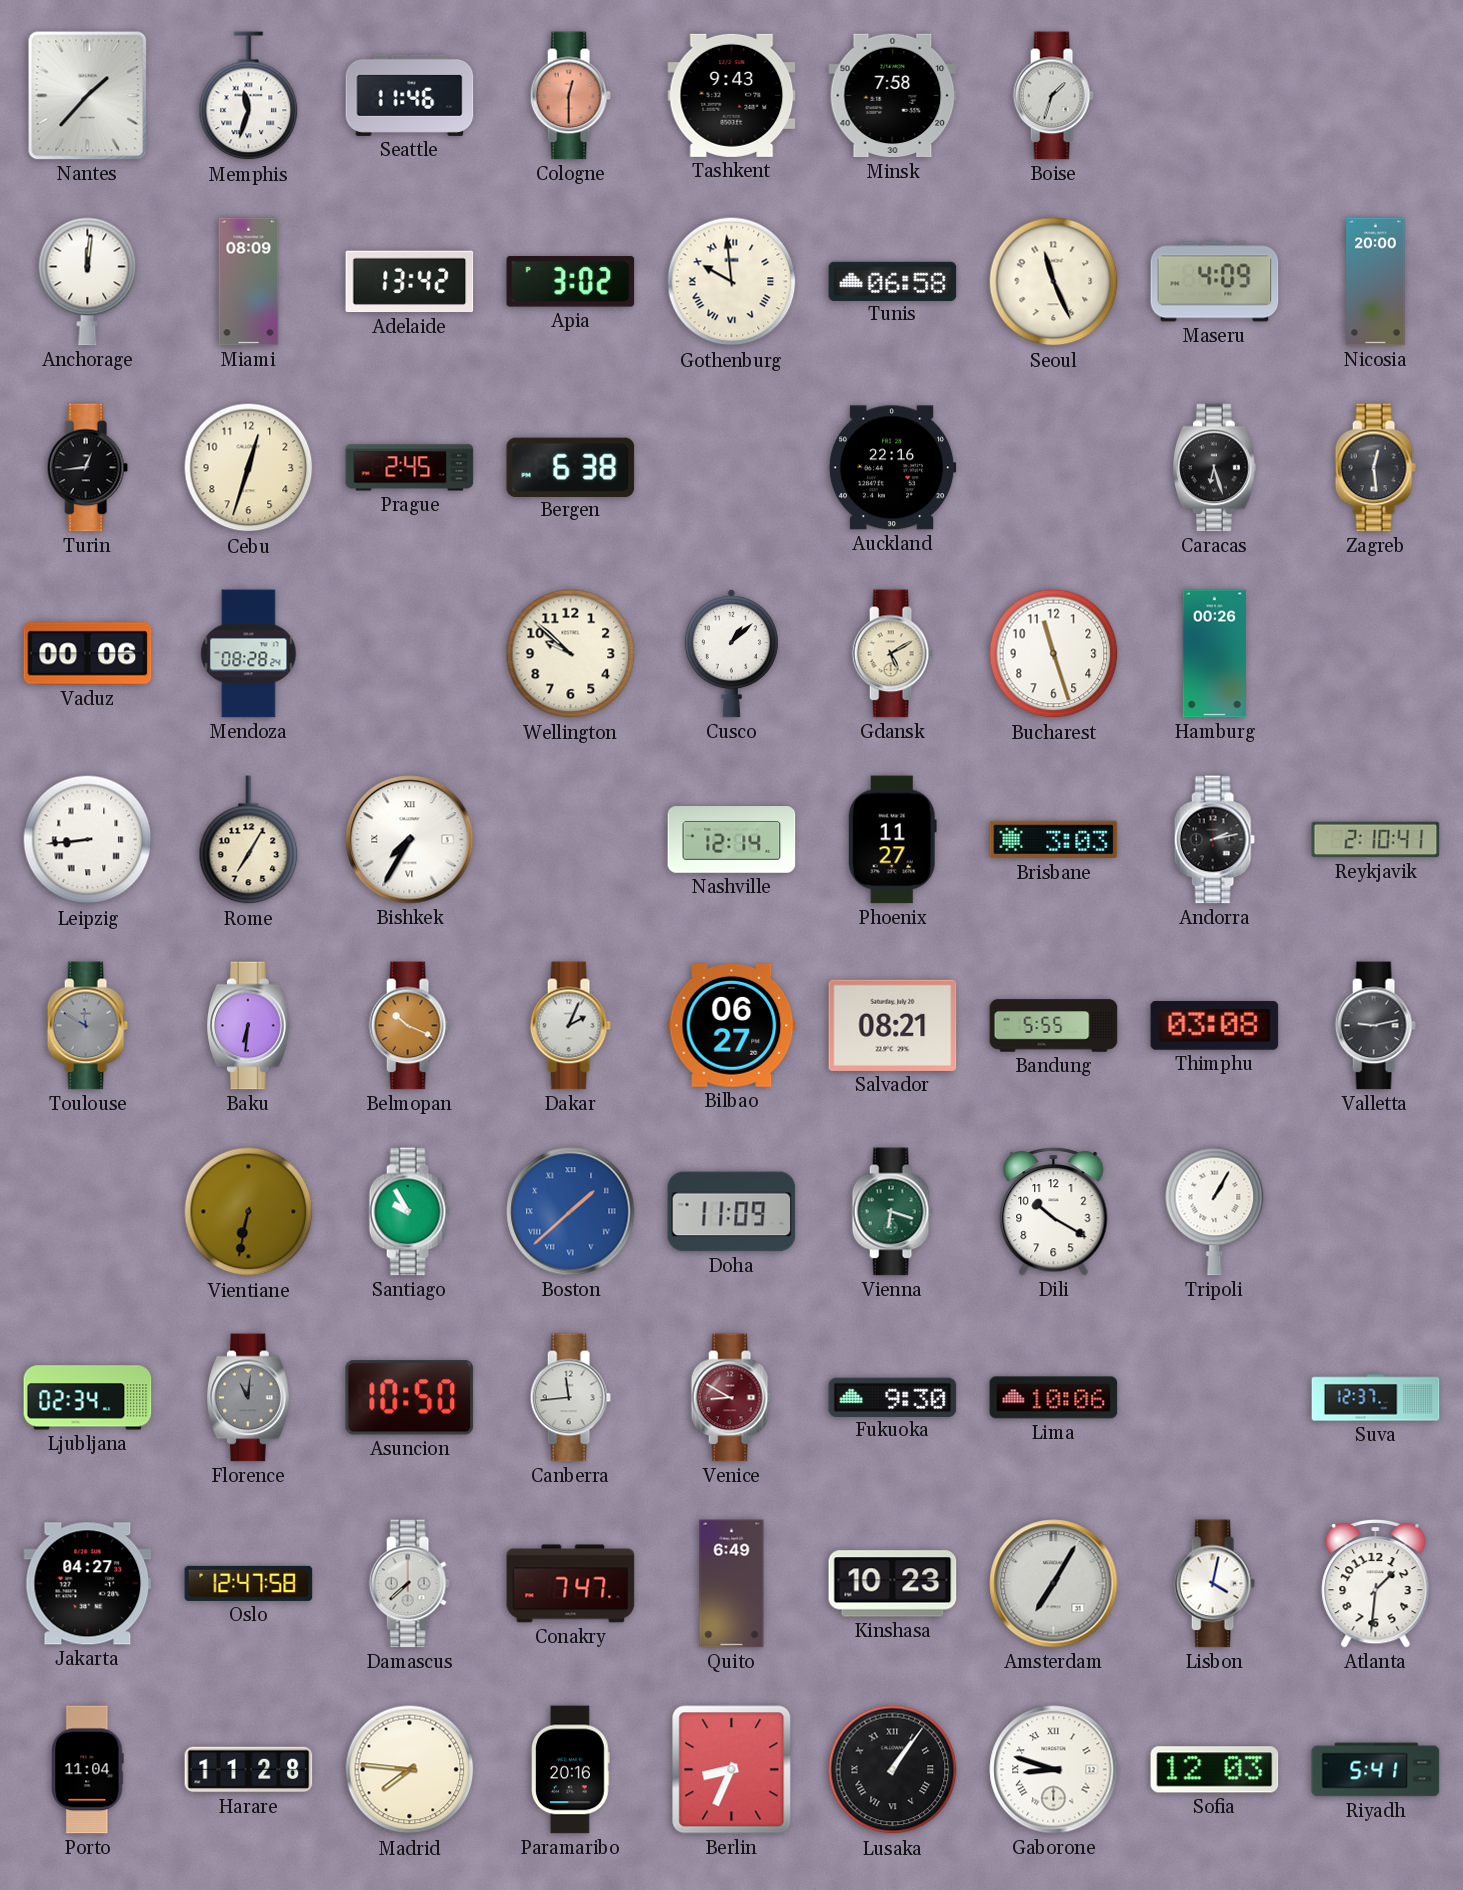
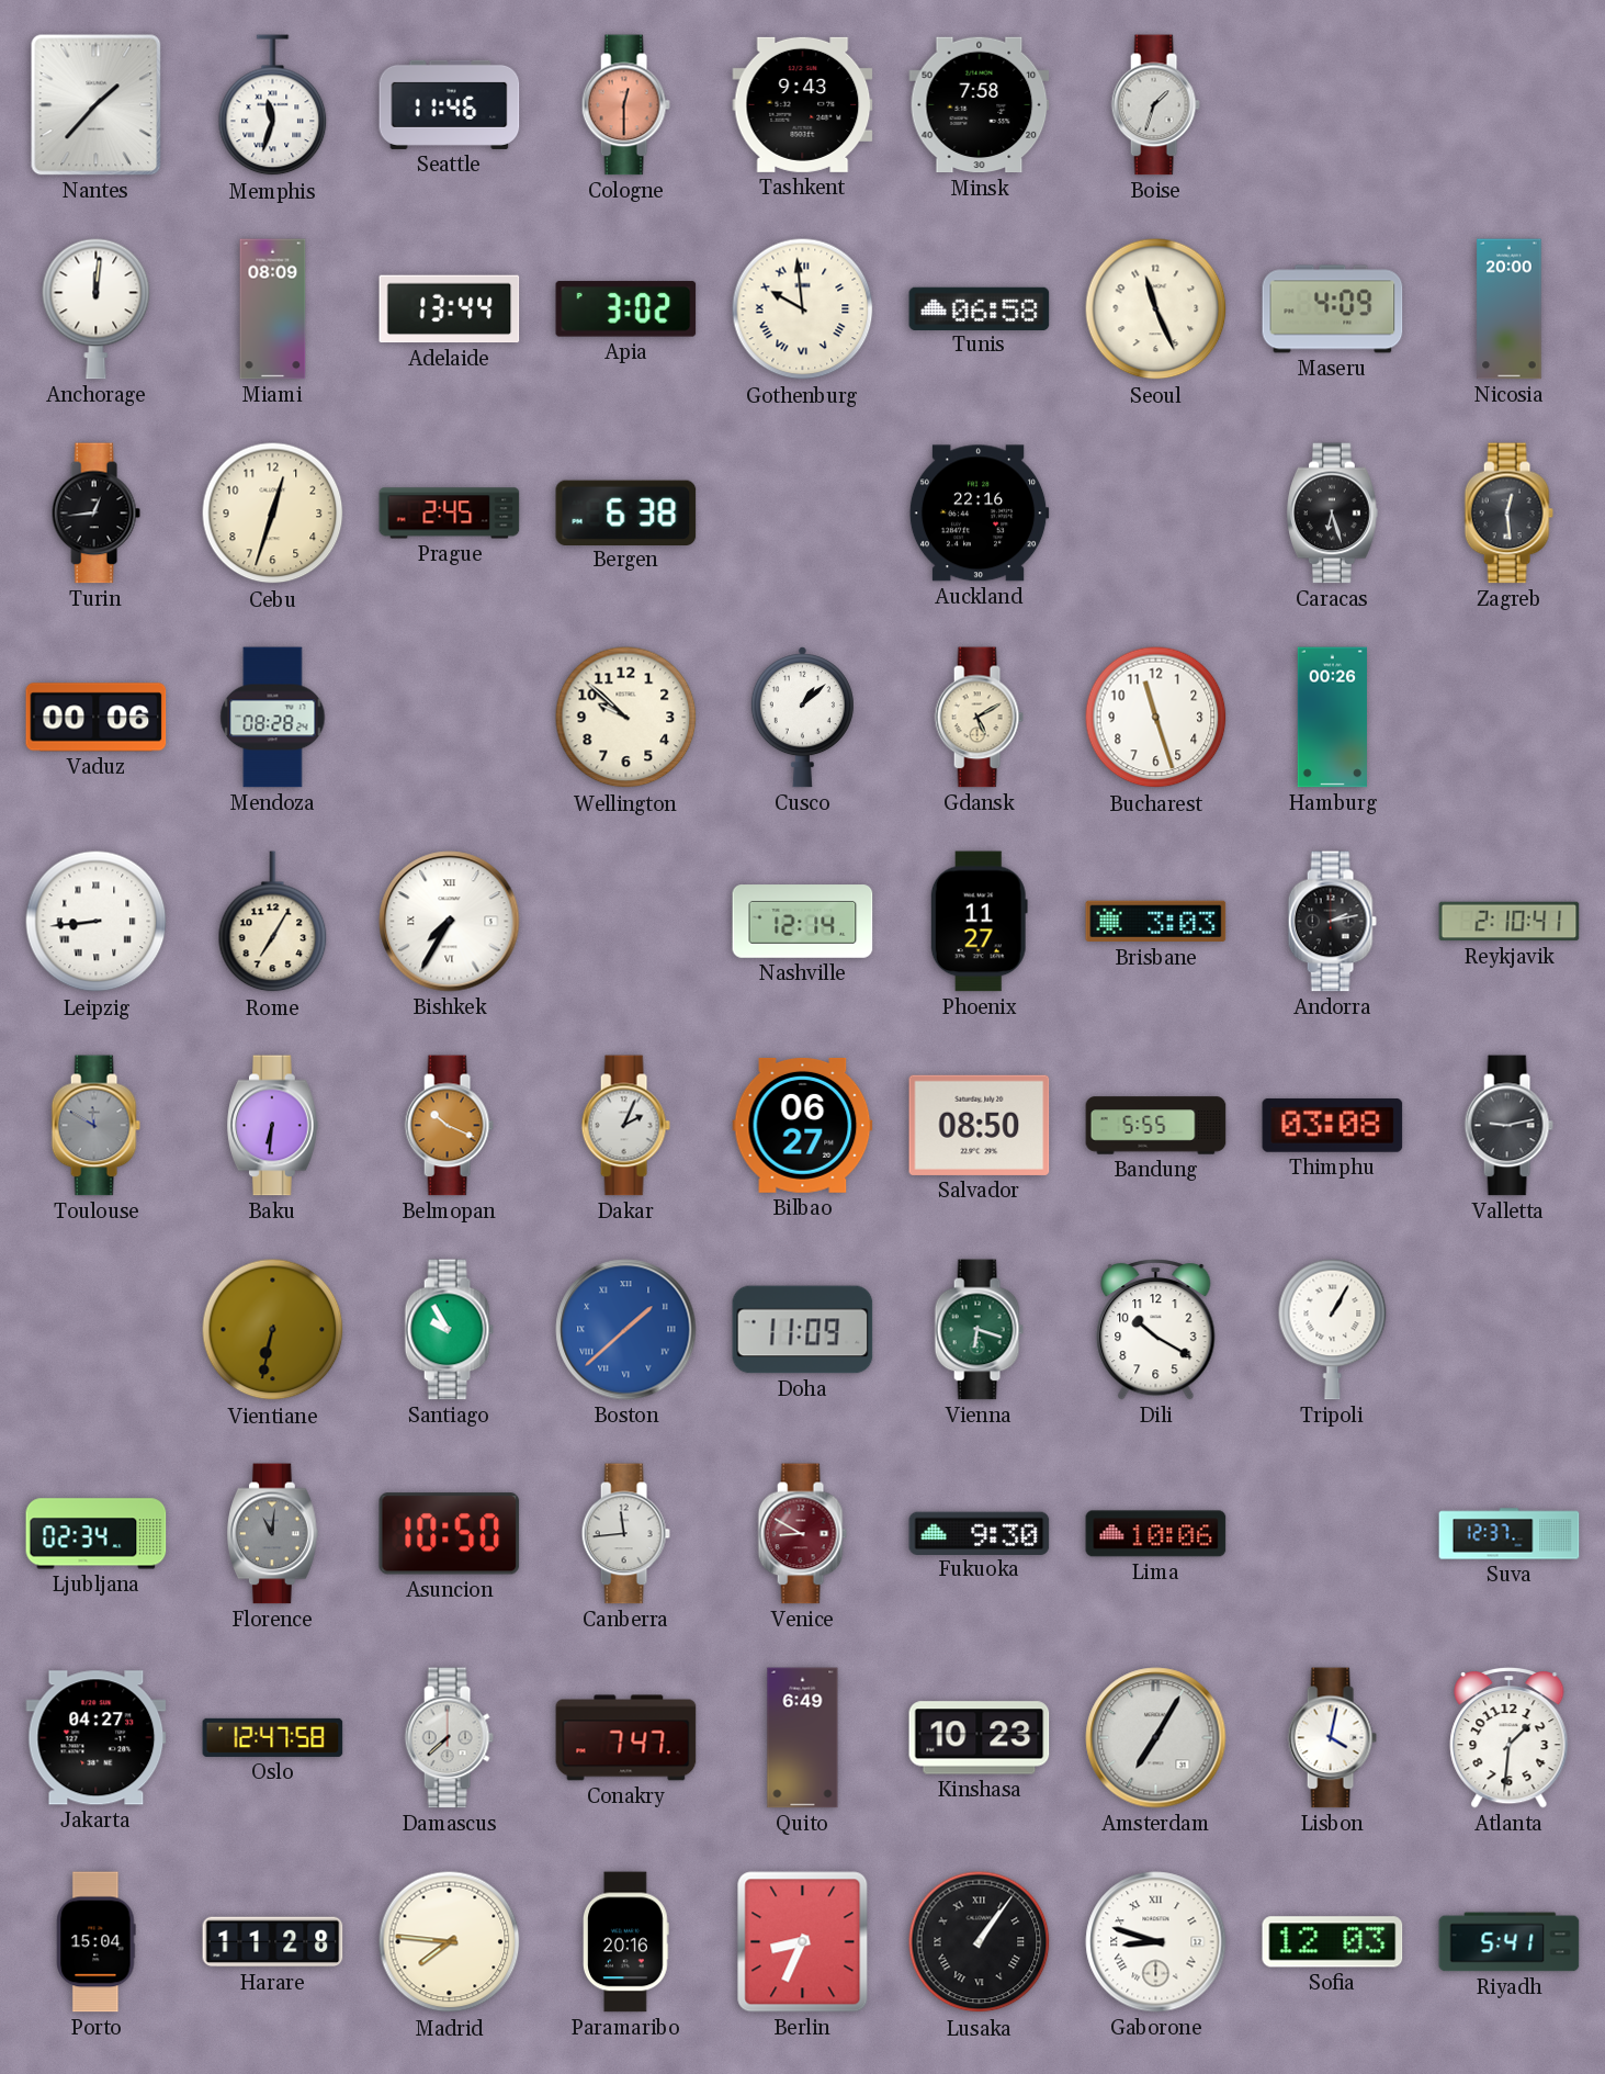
Adelaide: 13:42 -> 13:44
Salvador: 08:21 -> 08:50
Porto: 11:04 -> 15:04
